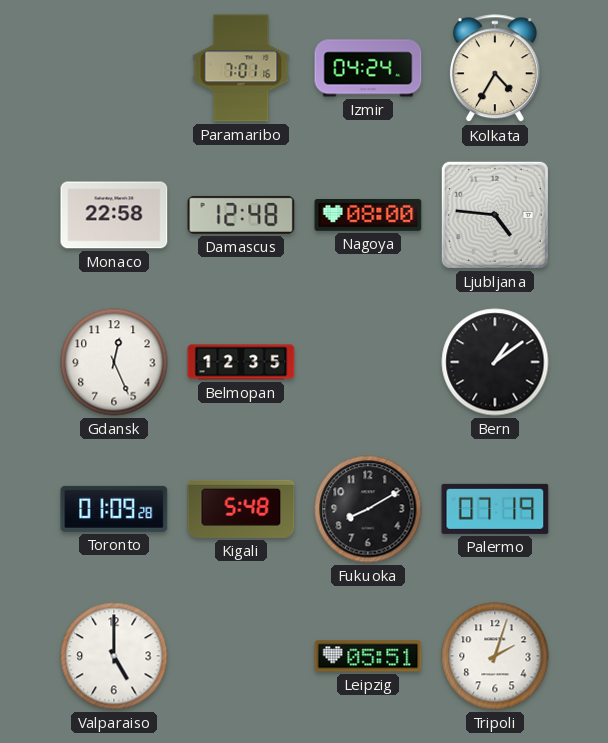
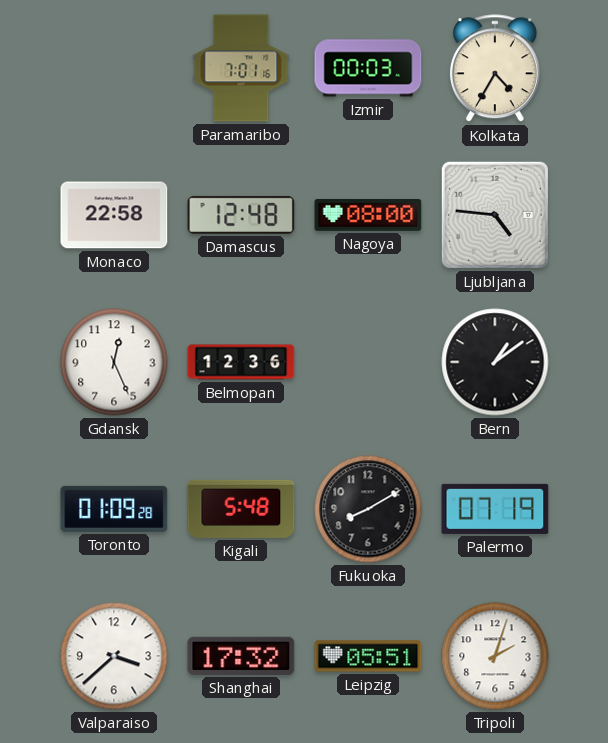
Izmir: 04:24 -> 00:03
Belmopan: 12:35 -> 12:36
Valparaiso: 5:00 -> 3:38
Shanghai: none -> 17:32
